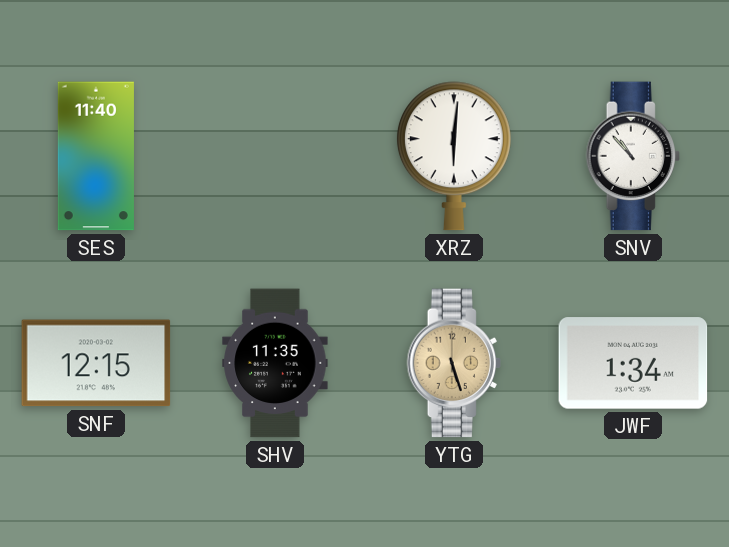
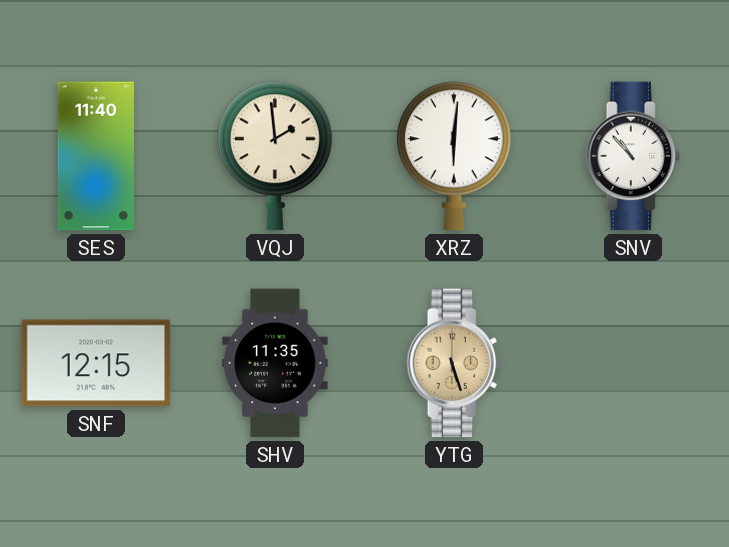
VQJ: none -> 1:59
JWF: 1:34 -> none
